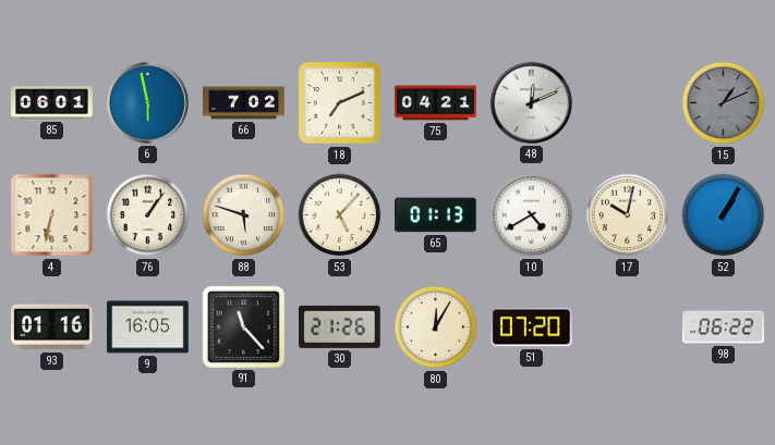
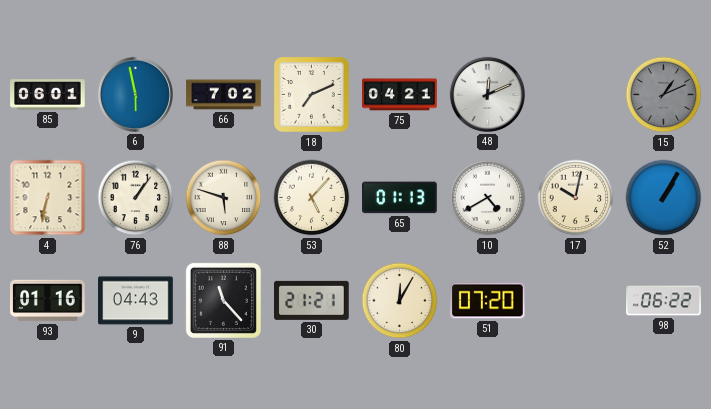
9: 16:05 -> 04:43
30: 21:26 -> 21:21
